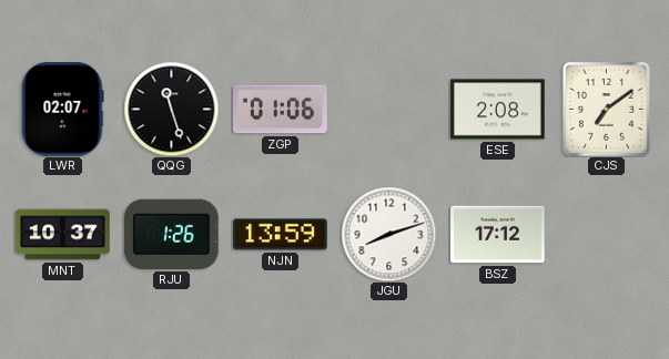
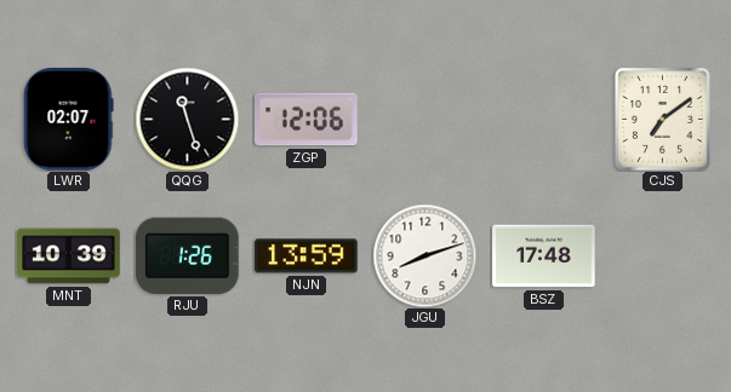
ZGP: 01:06 -> 12:06
ESE: 2:08 -> none
MNT: 10:37 -> 10:39
BSZ: 17:12 -> 17:48
